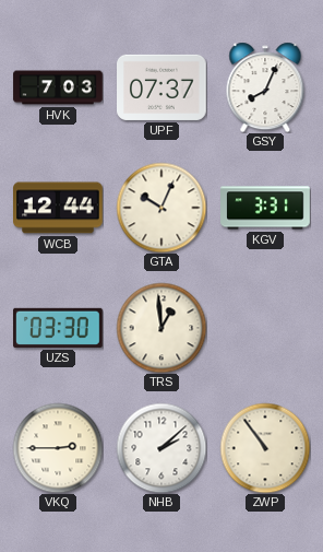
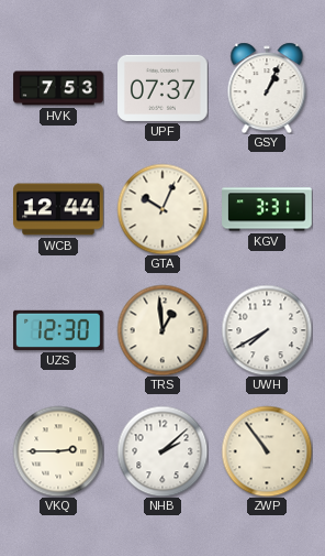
HVK: 7:03 -> 7:53
GSY: 8:04 -> 1:04
UZS: 03:30 -> 12:30
UWH: none -> 7:40
